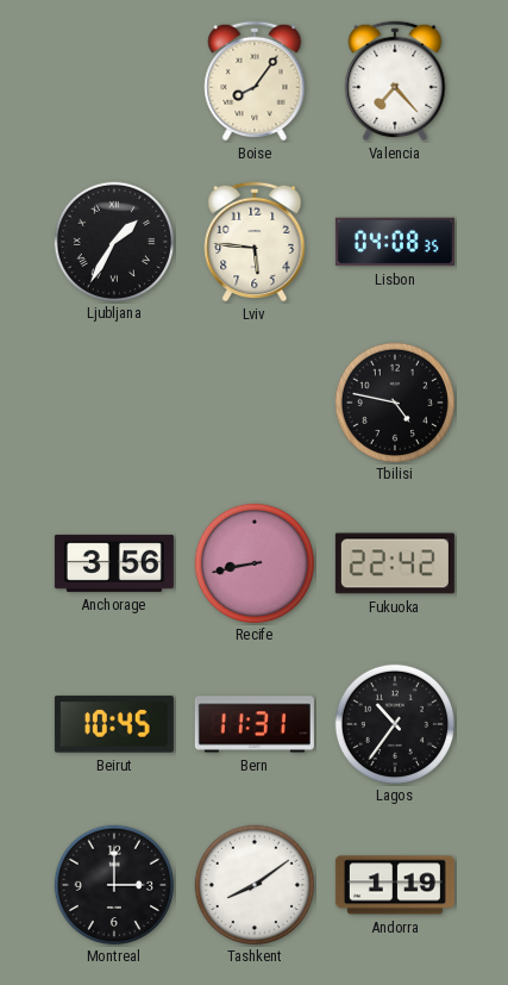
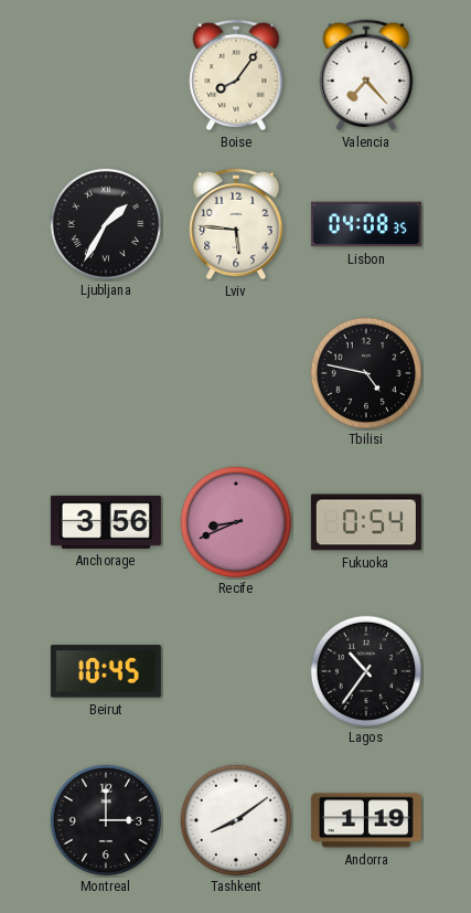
Recife: 8:43 -> 8:41
Fukuoka: 22:42 -> 0:54
Bern: 11:31 -> none
